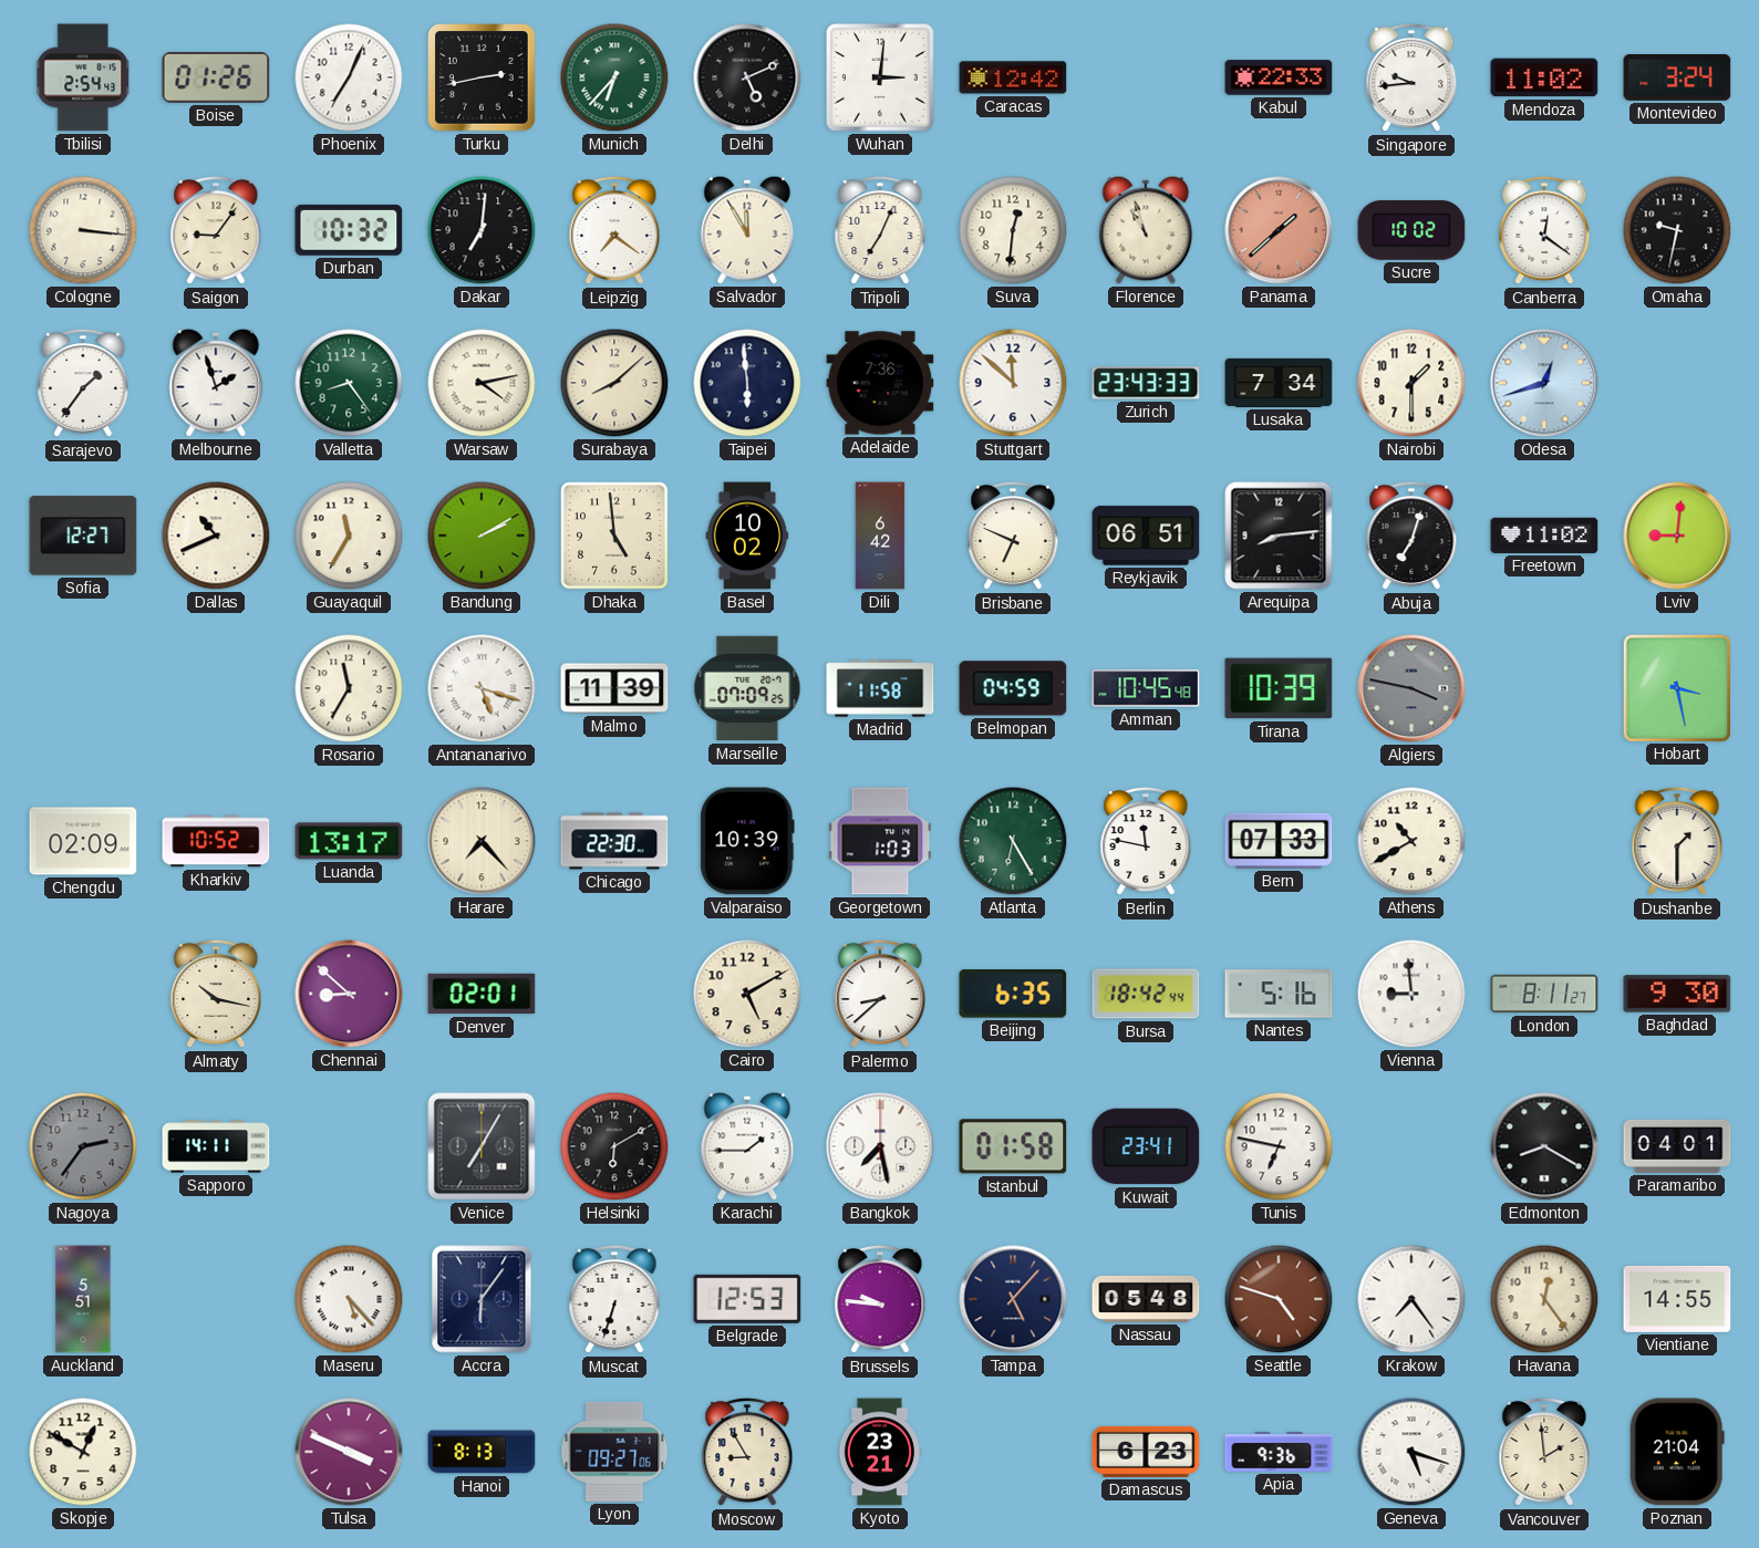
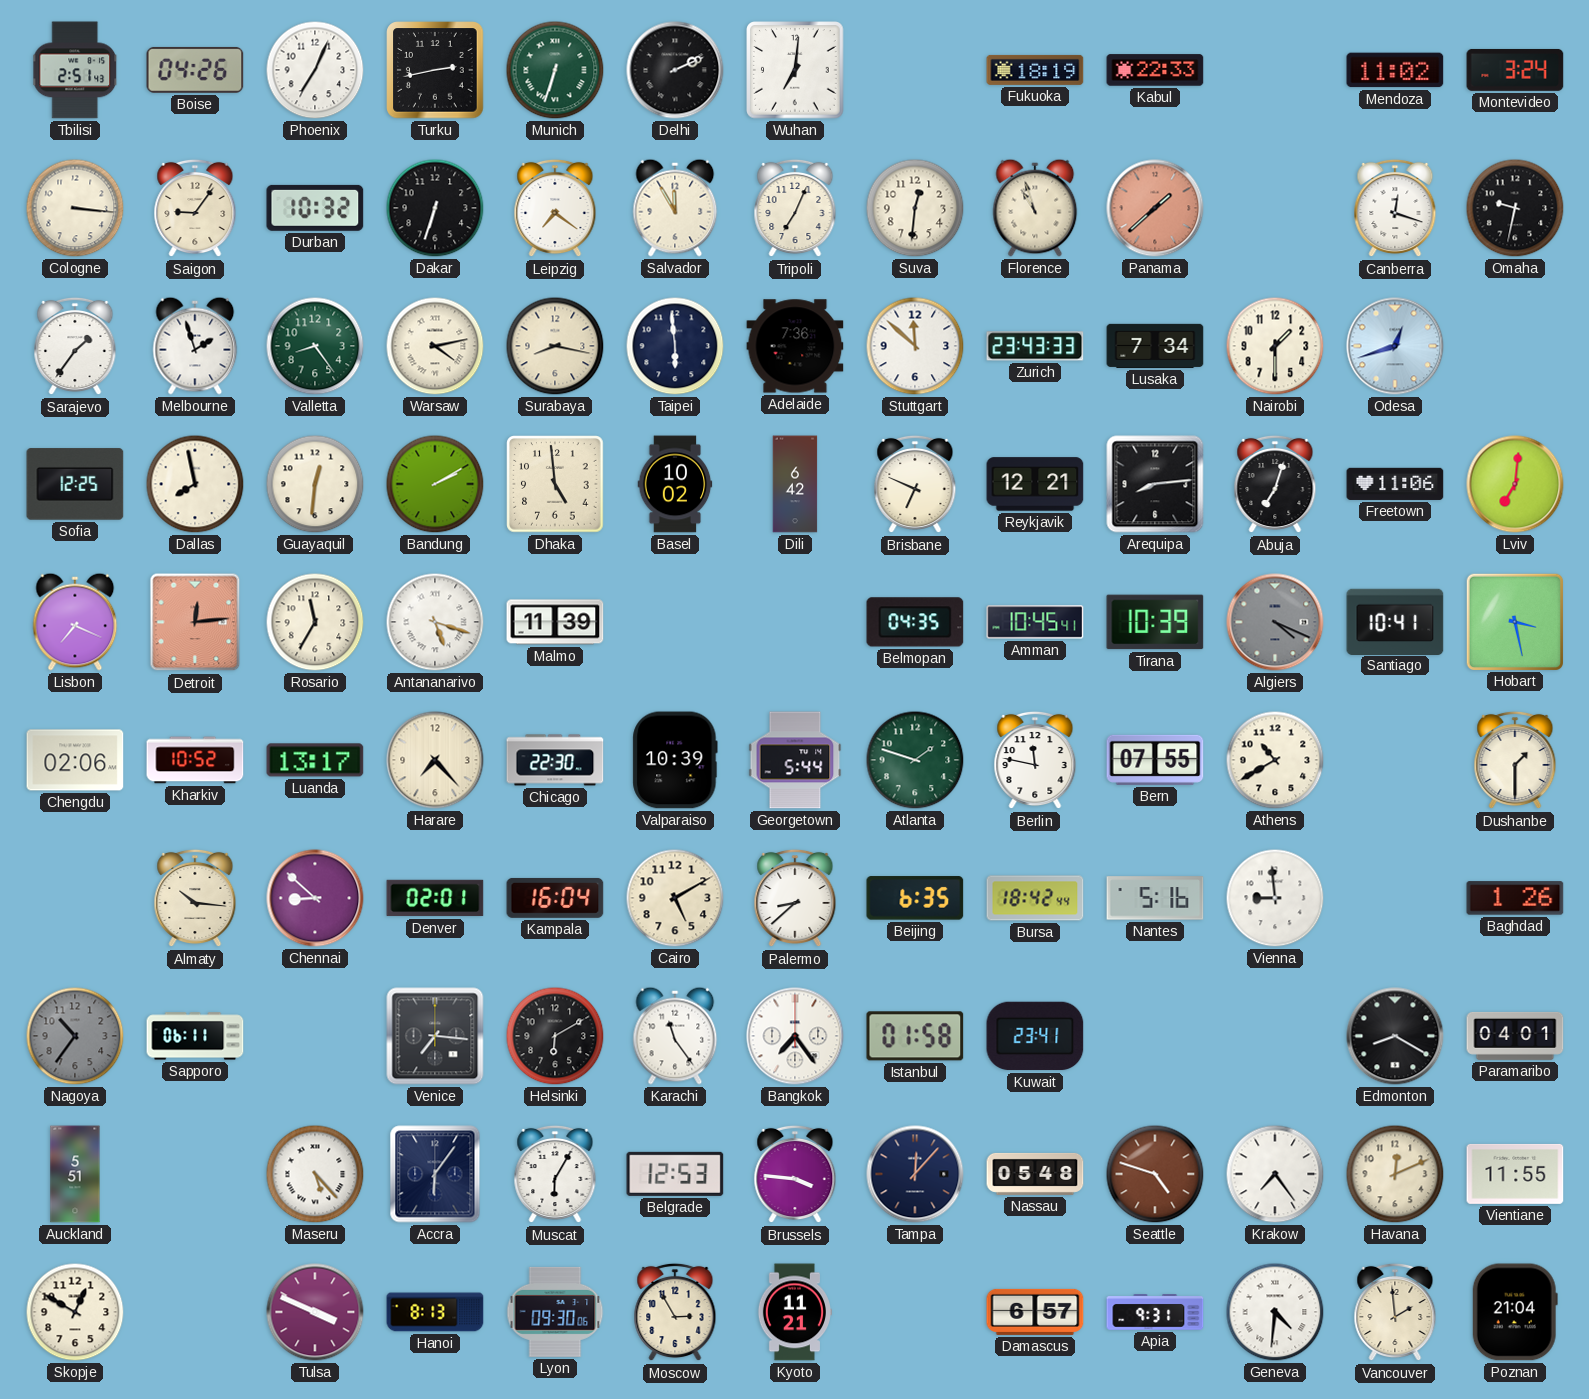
Tbilisi: 2:54 -> 2:51
Boise: 01:26 -> 04:26
Munich: 6:37 -> 6:33
Delhi: 5:11 -> 2:11
Wuhan: 3:01 -> 7:01
Caracas: 12:42 -> none
Fukuoka: none -> 18:19
Singapore: 9:44 -> none
Dakar: 7:01 -> 6:33
Sucre: 10:02 -> none
Canberra: 12:21 -> 12:18
Surabaya: 8:08 -> 8:17
Sofia: 12:27 -> 12:25
Dallas: 10:41 -> 7:58
Guayaquil: 11:35 -> 12:31
Reykjavik: 06:51 -> 12:21
Freetown: 11:02 -> 11:06
Lviv: 9:01 -> 7:01
Lisbon: none -> 7:19
Detroit: none -> 12:14
Marseille: 07:09 -> none
Madrid: 11:58 -> none
Belmopan: 04:59 -> 04:35
Amman: 10:45:48 -> 10:45:41
Algiers: 3:47 -> 4:19
Santiago: none -> 10:41
Chengdu: 02:09 -> 02:06
Georgetown: 1:03 -> 5:44
Atlanta: 6:25 -> 1:48
Bern: 07:33 -> 07:55
Almaty: 10:17 -> 10:16
Kampala: none -> 16:04
London: 8:11 -> none
Baghdad: 9:30 -> 1:26
Nagoya: 2:36 -> 10:36
Sapporo: 14:11 -> 06:11
Venice: 7:05 -> 7:16
Karachi: 1:45 -> 11:24
Bangkok: 7:28 -> 7:24
Tunis: 6:47 -> none
Muscat: 6:33 -> 6:05
Brussels: 9:46 -> 3:46
Tampa: 5:07 -> 12:07
Havana: 12:24 -> 12:11
Vientiane: 14:55 -> 11:55
Lyon: 09:27 -> 09:30
Moscow: 8:55 -> 2:55
Kyoto: 23:21 -> 11:21
Damascus: 6:23 -> 6:57
Apia: 9:36 -> 9:31
Geneva: 5:18 -> 4:31
